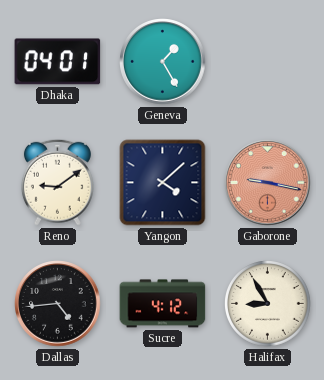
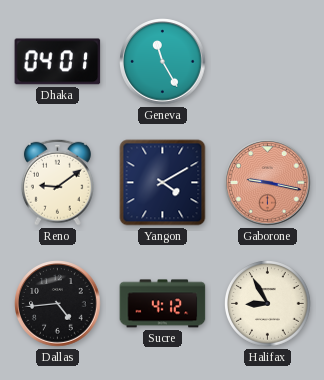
Geneva: 1:25 -> 11:25
Yangon: 4:08 -> 4:10
